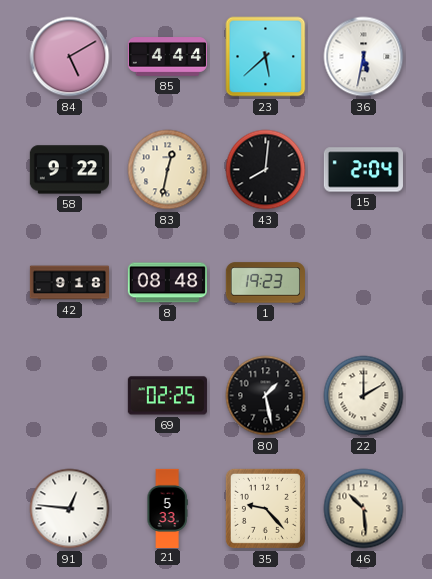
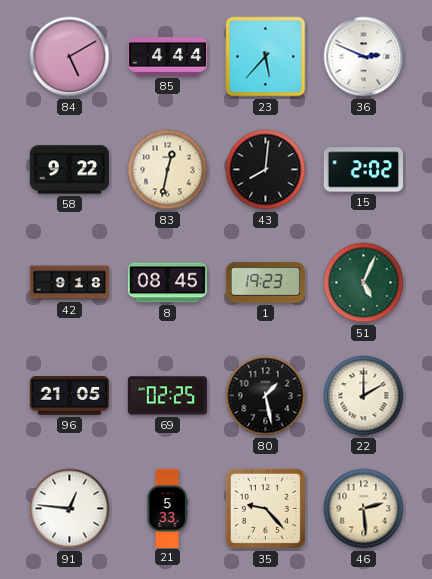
23: 5:38 -> 5:37
36: 5:32 -> 2:49
15: 2:04 -> 2:02
8: 08:48 -> 08:45
51: none -> 5:04
96: none -> 21:05
46: 10:29 -> 2:29
